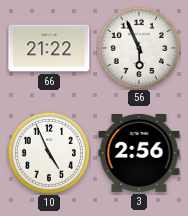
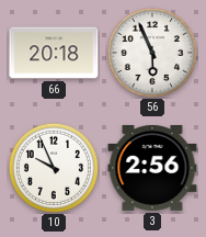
66: 21:22 -> 20:18
10: 4:56 -> 9:56
